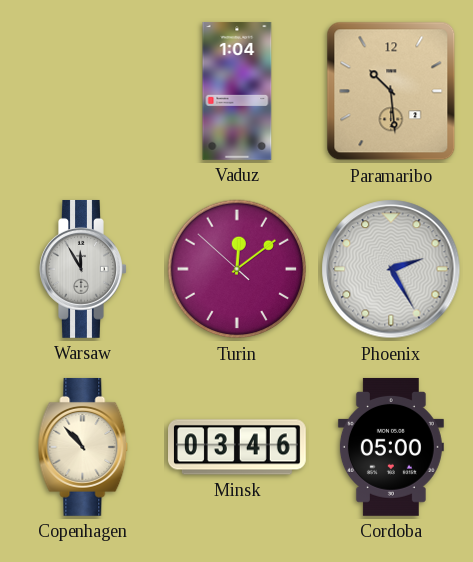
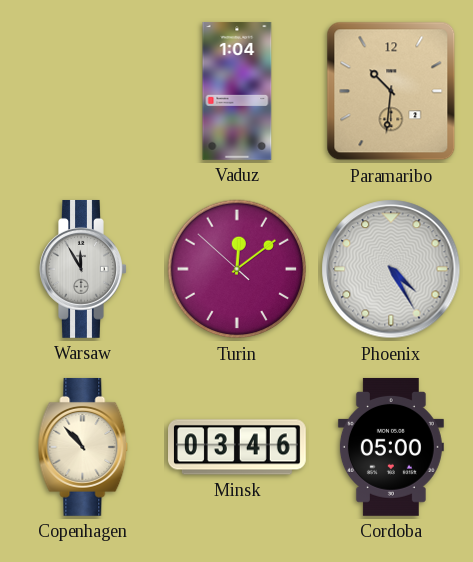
Paramaribo: 10:29 -> 10:31
Phoenix: 2:25 -> 4:25
